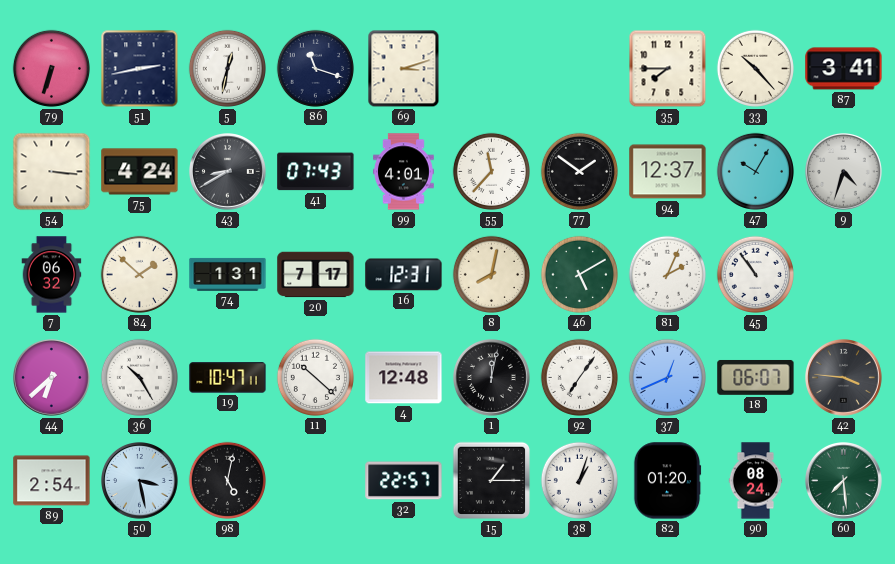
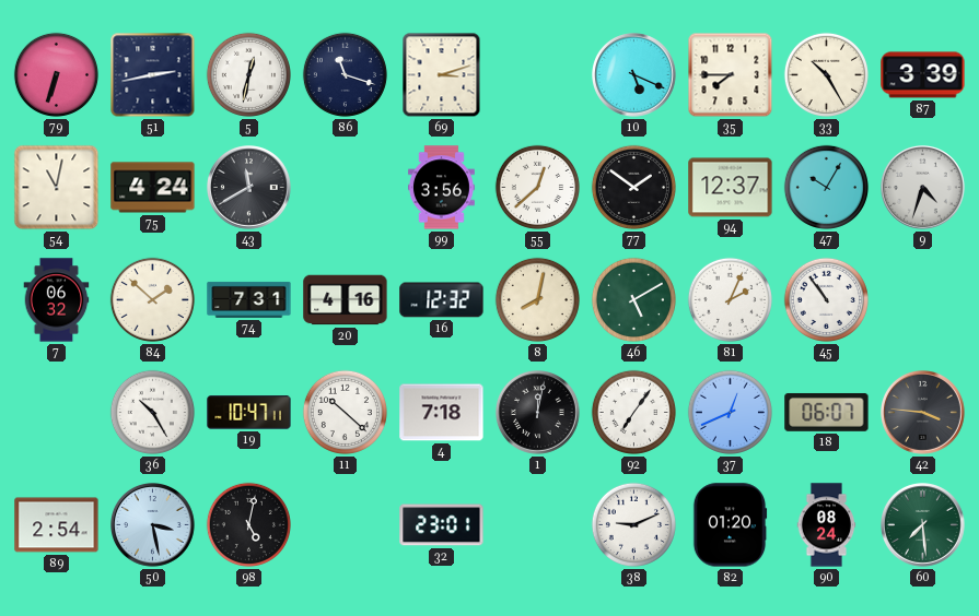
10: none -> 5:19
33: 10:23 -> 10:25
87: 3:41 -> 3:39
54: 3:16 -> 11:02
43: 8:40 -> 11:40
41: 07:43 -> none
99: 4:01 -> 3:56
55: 11:37 -> 12:38
74: 1:31 -> 7:31
20: 7:17 -> 4:16
16: 12:31 -> 12:32
44: 6:38 -> none
4: 12:48 -> 7:18
32: 22:57 -> 23:01
15: 1:15 -> none
38: 1:03 -> 9:11
